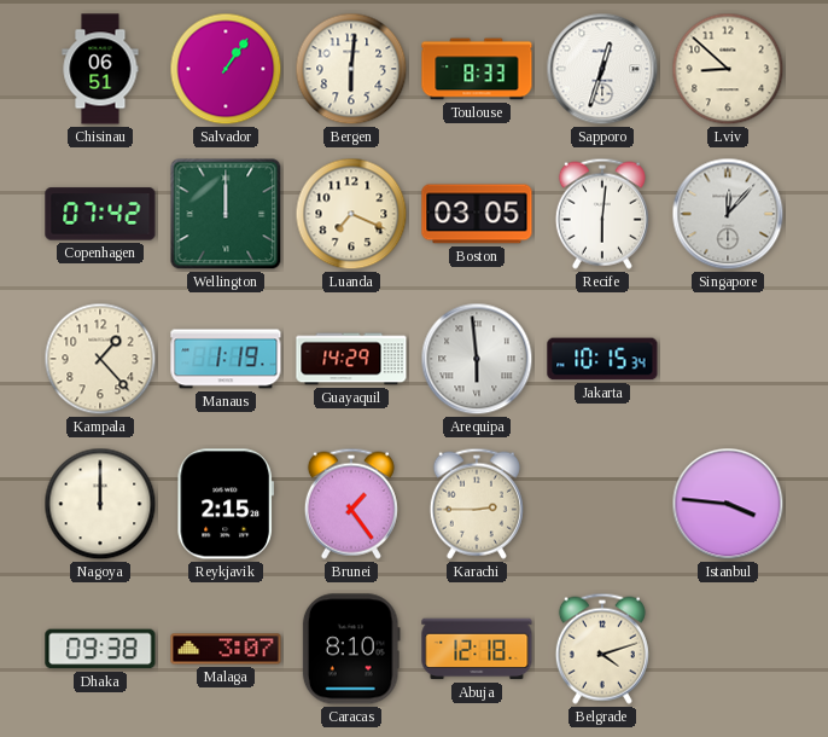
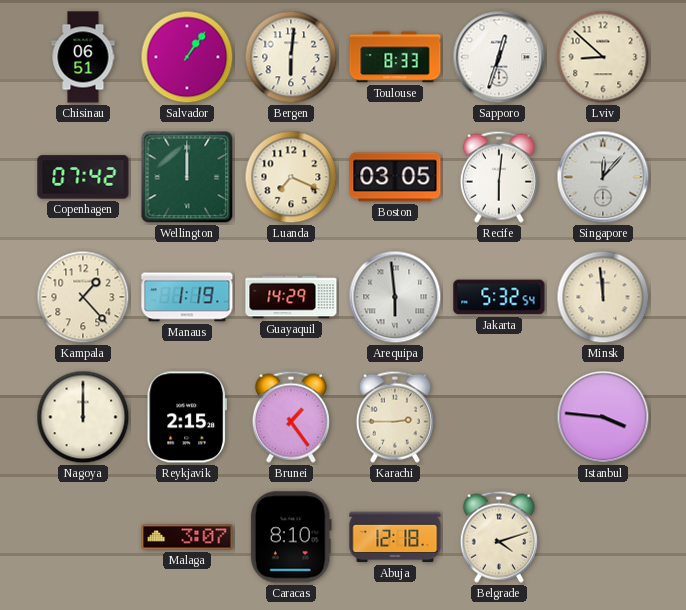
Jakarta: 10:15 -> 5:32
Minsk: none -> 11:59
Dhaka: 09:38 -> none
